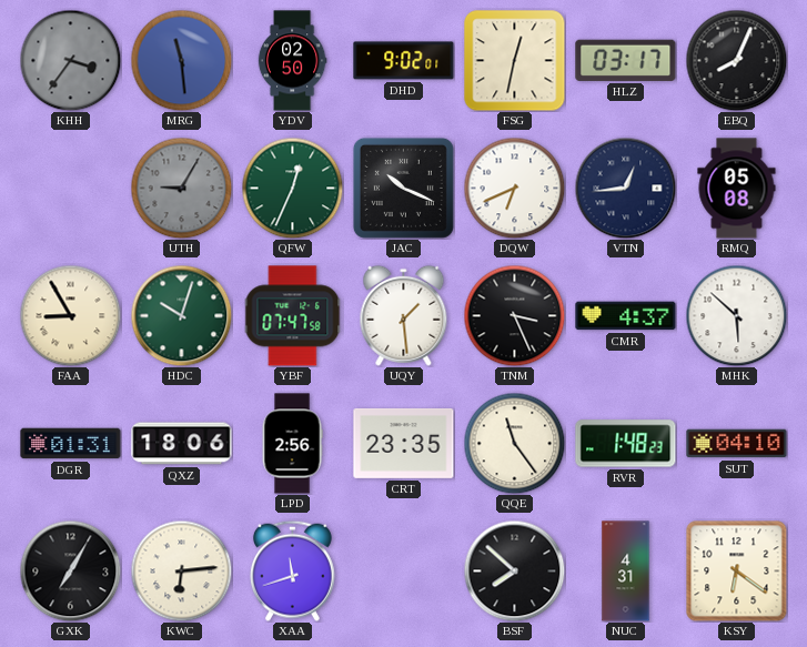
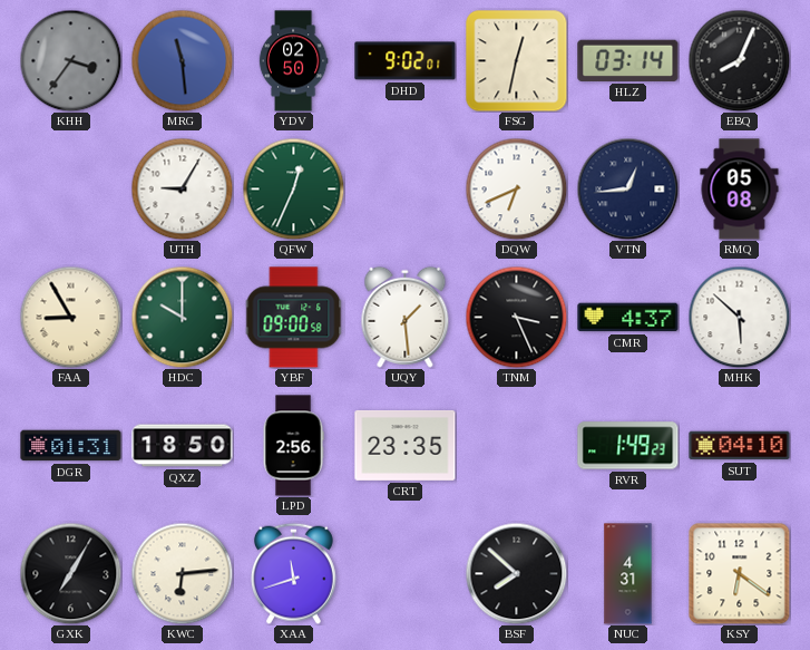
HLZ: 03:17 -> 03:14
UTH dial: grey -> white
JAC: 10:19 -> none
HDC: 10:03 -> 10:00
YBF: 07:47 -> 09:00
QXZ: 18:06 -> 18:50
QQE: 11:24 -> none
RVR: 1:48 -> 1:49
